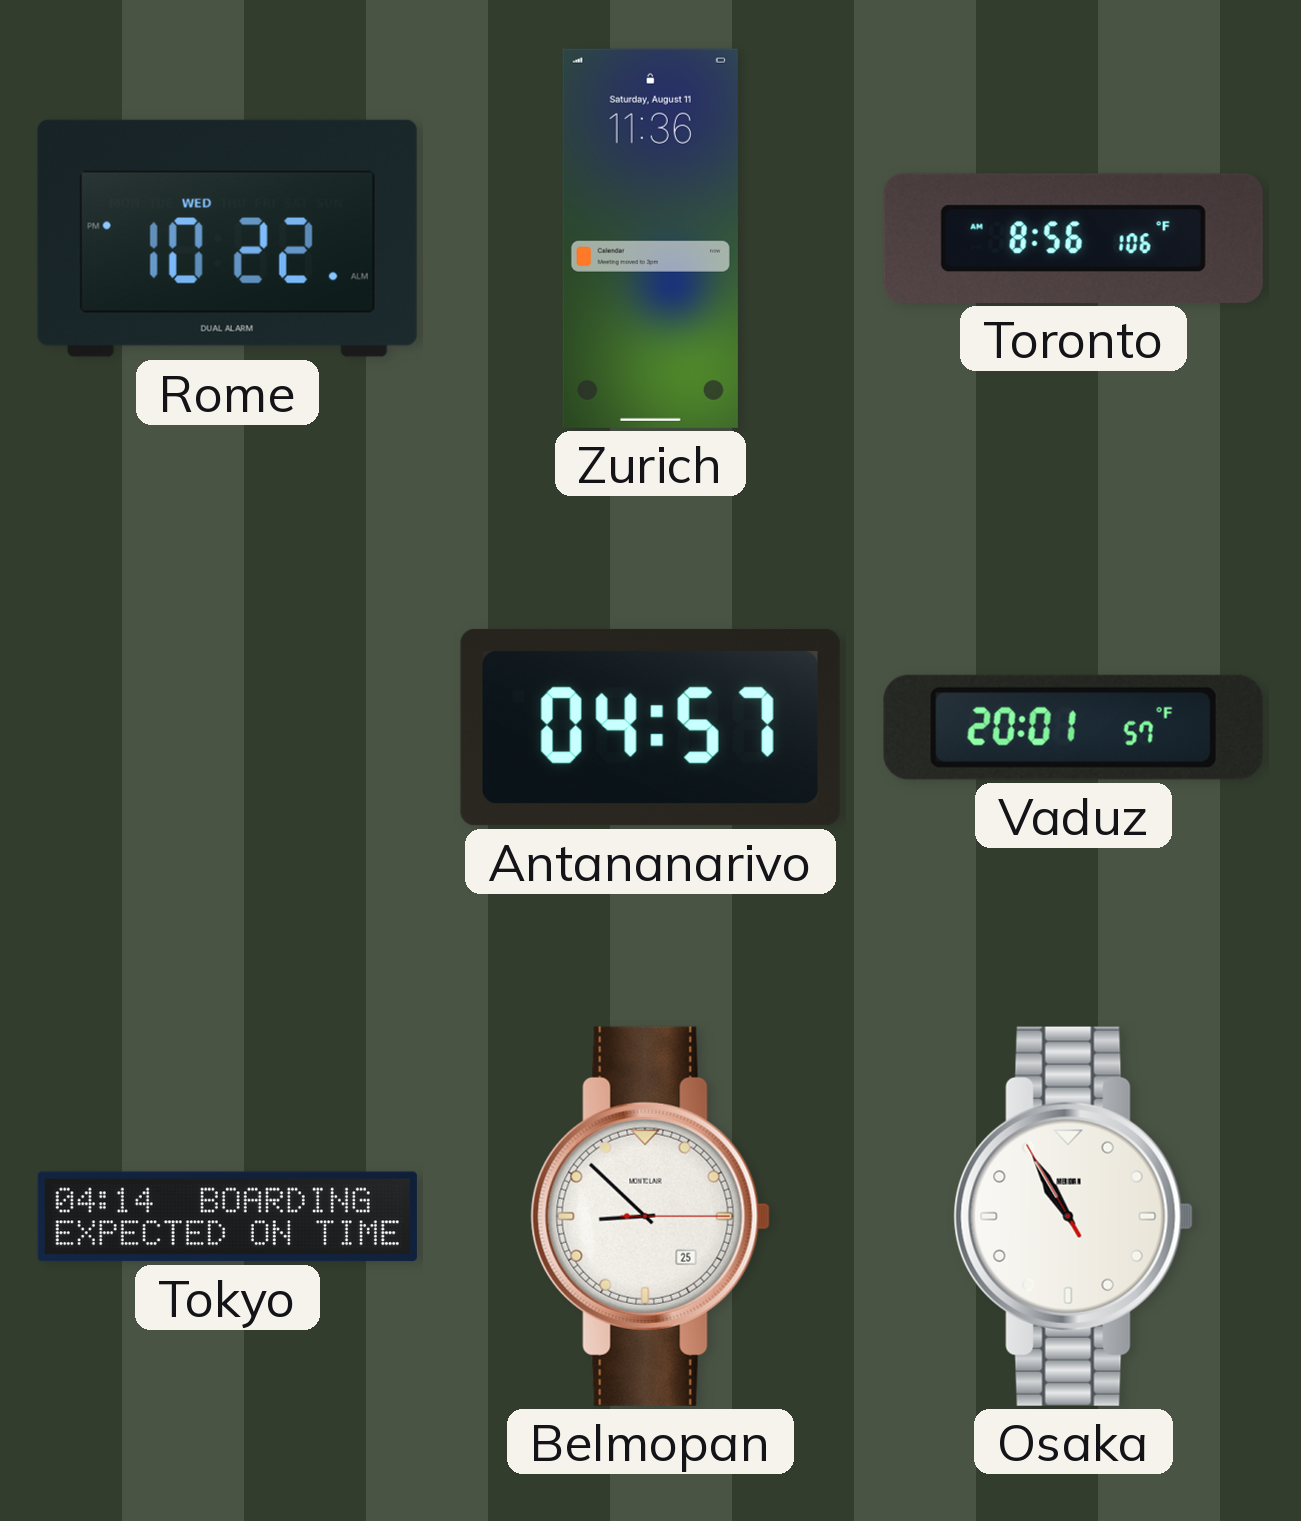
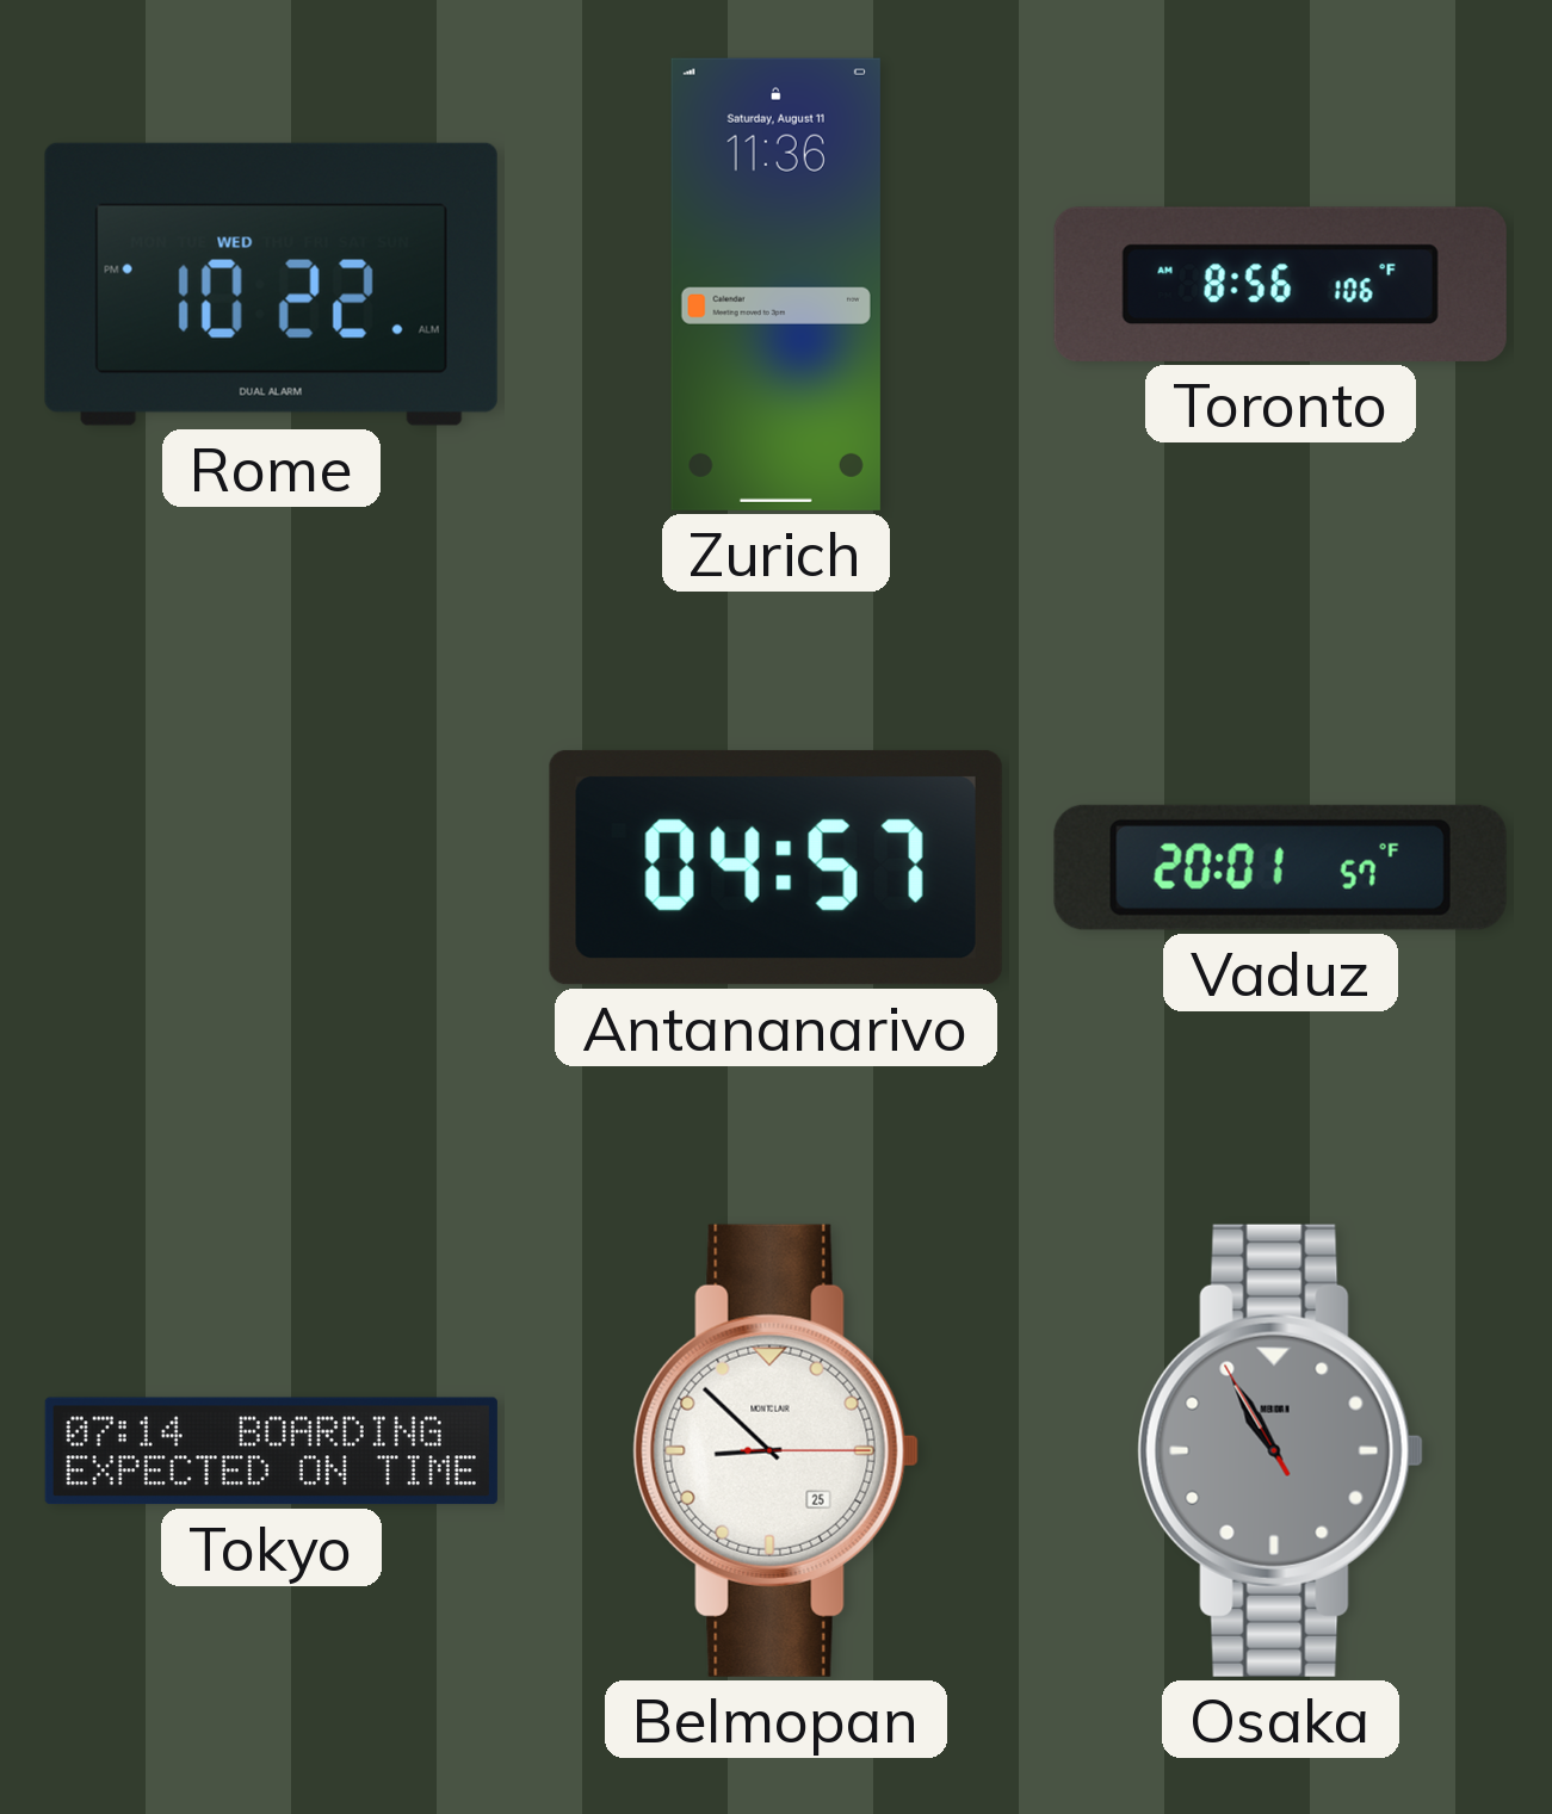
Tokyo: 04:14 -> 07:14
Osaka dial: white -> grey
